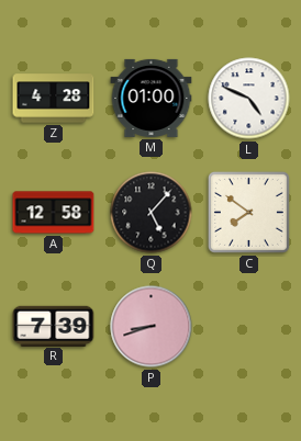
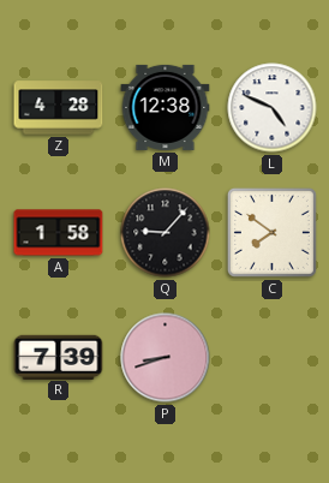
M: 01:00 -> 12:38
A: 12:58 -> 1:58
Q: 5:07 -> 9:07
